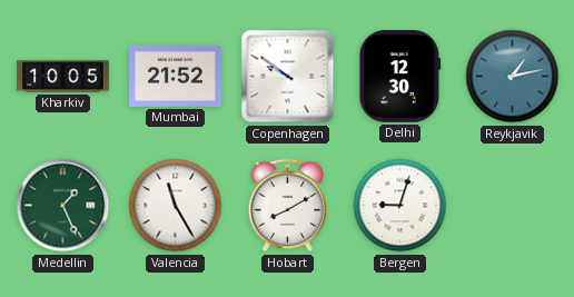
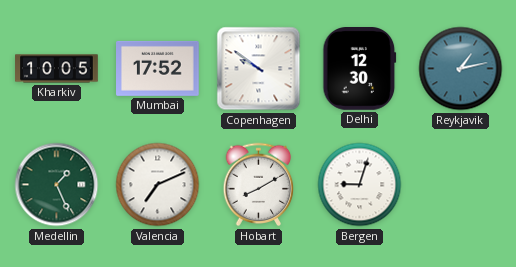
Mumbai: 21:52 -> 17:52
Valencia: 11:25 -> 7:11
